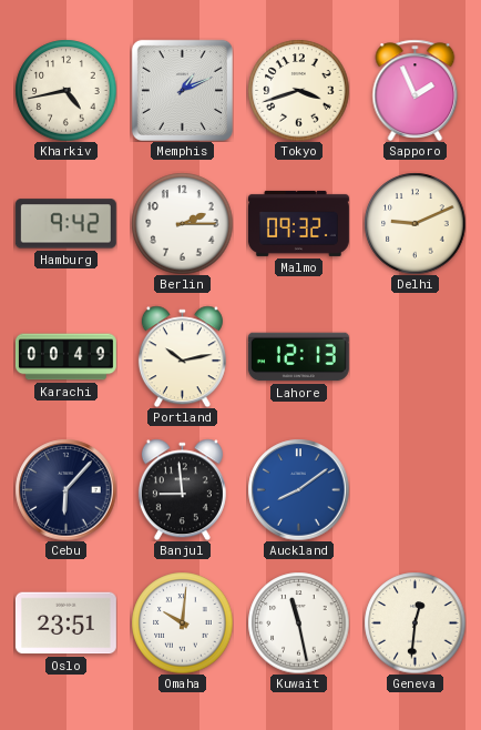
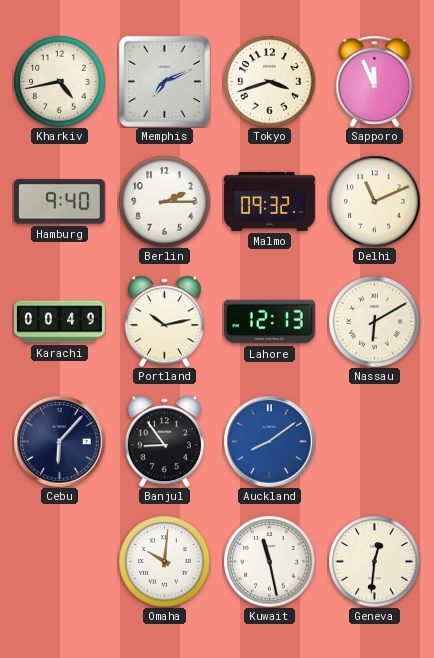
Memphis: 1:11 -> 7:11
Sapporo: 1:56 -> 11:56
Hamburg: 9:42 -> 9:40
Delhi: 9:11 -> 11:11
Nassau: none -> 6:10
Banjul: 8:59 -> 8:54
Oslo: 23:51 -> none
